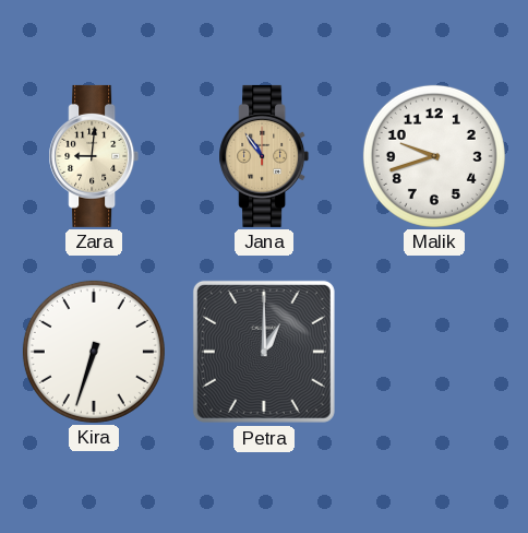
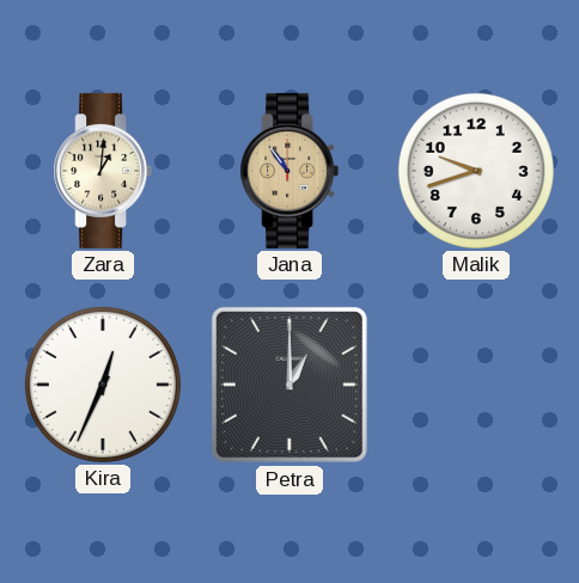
Zara: 9:01 -> 1:01
Kira: 6:33 -> 12:34
